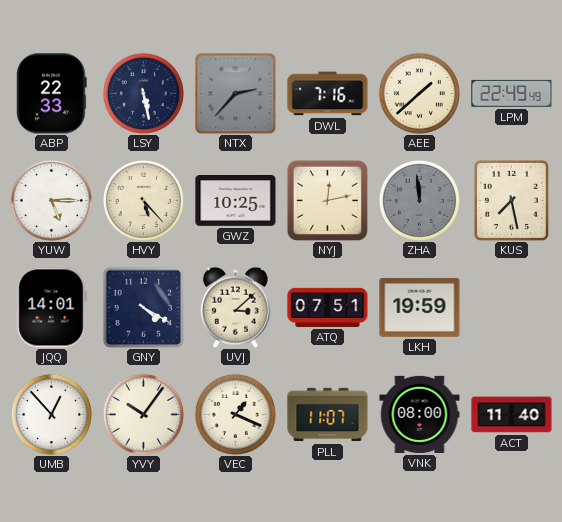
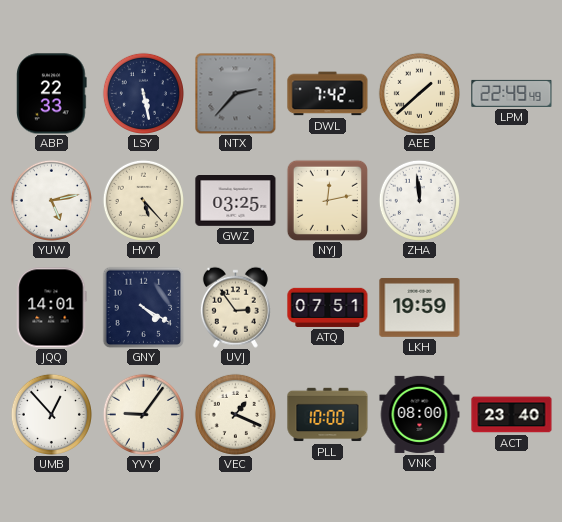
DWL: 7:16 -> 7:42
YUW: 5:15 -> 5:13
GWZ: 10:25 -> 03:25
ZHA dial: grey -> white
KUS: 7:28 -> none
UVJ: 3:08 -> 2:54
YVY: 10:06 -> 9:06
PLL: 11:07 -> 10:00
ACT: 11:40 -> 23:40
